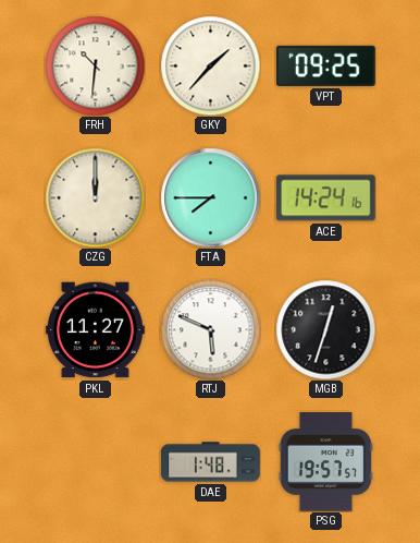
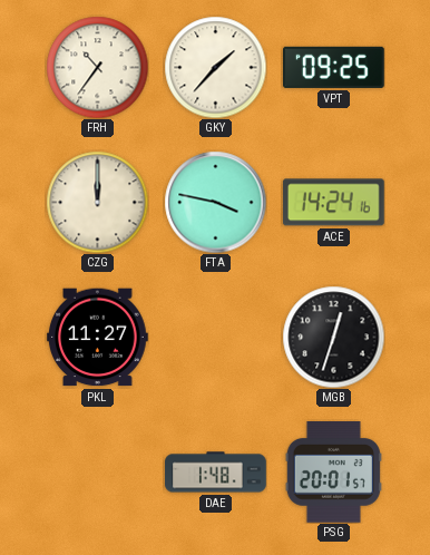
FRH: 10:31 -> 10:36
FTA: 7:45 -> 3:47
RTJ: 5:49 -> none
PSG: 19:57 -> 20:01
